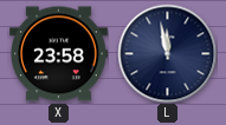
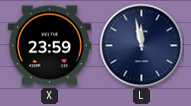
X: 23:58 -> 23:59
